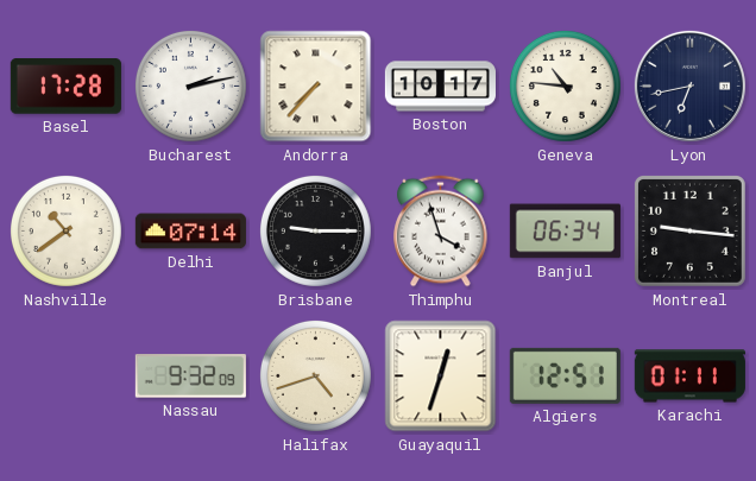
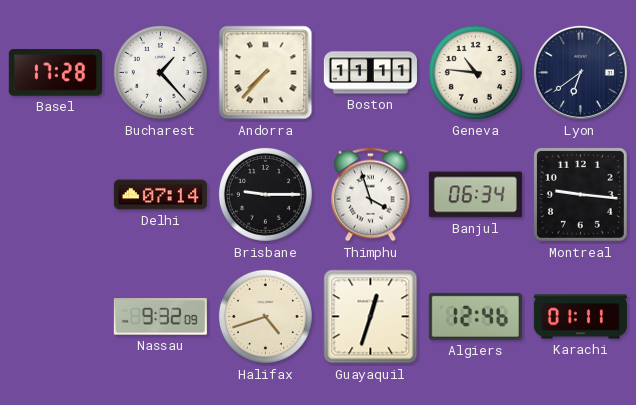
Bucharest: 2:13 -> 1:23
Boston: 10:17 -> 11:11
Lyon: 6:43 -> 6:39
Nashville: 10:39 -> none
Algiers: 12:51 -> 12:46
